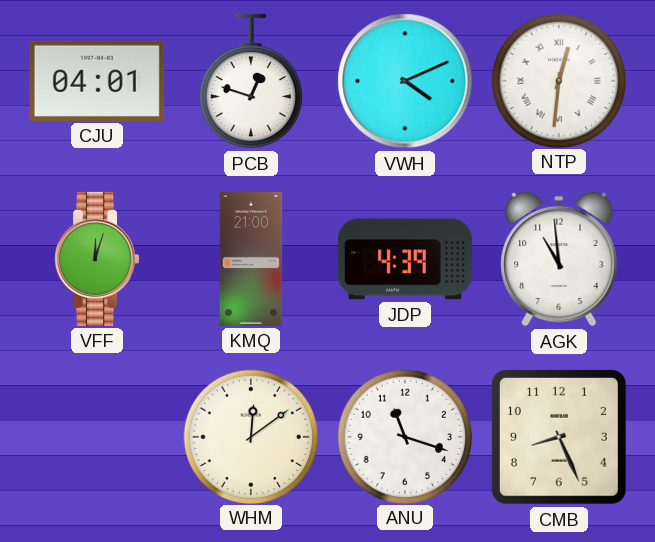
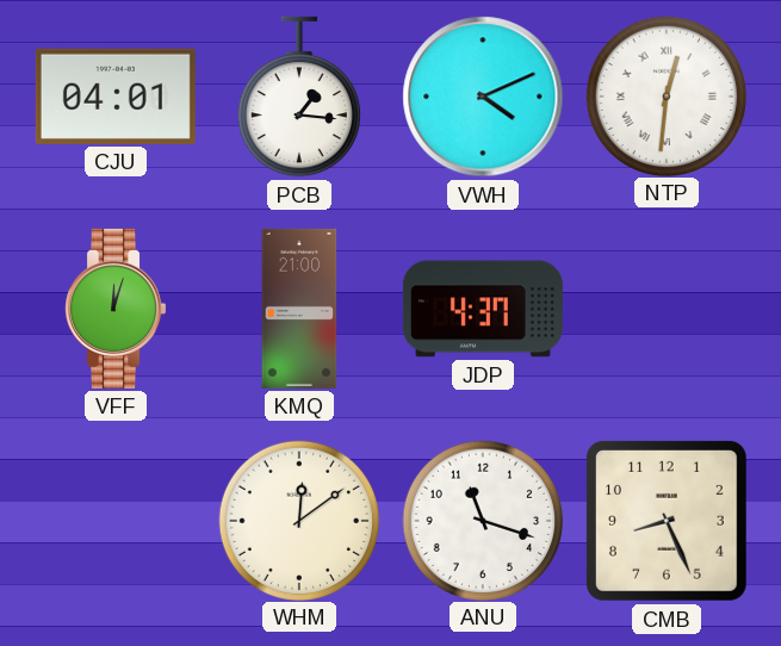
PCB: 12:48 -> 1:16
JDP: 4:39 -> 4:37
AGK: 10:59 -> none
